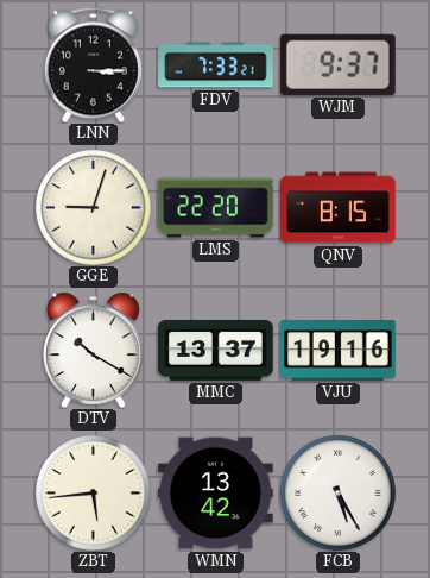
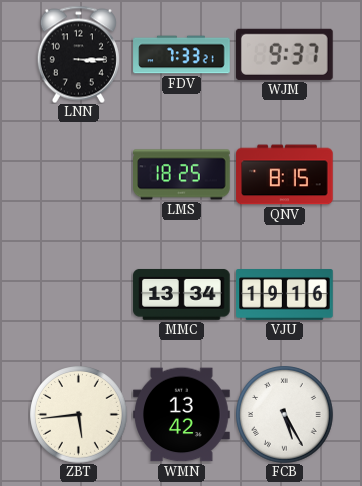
GGE: 9:03 -> none
LMS: 22:20 -> 18:25
DTV: 10:20 -> none
MMC: 13:37 -> 13:34
